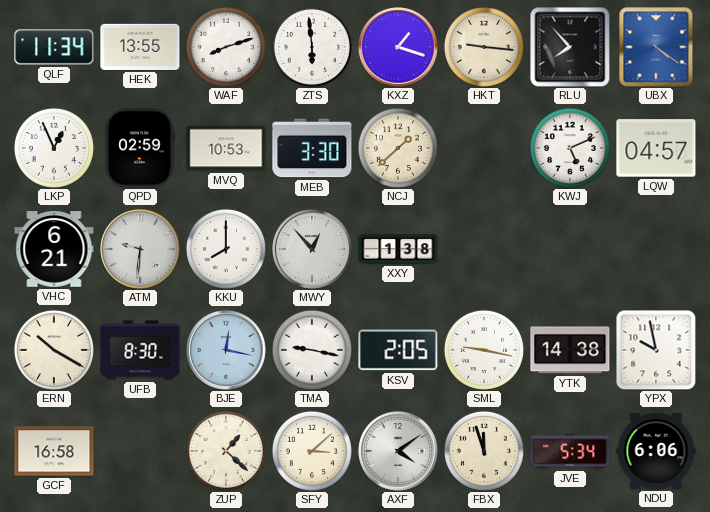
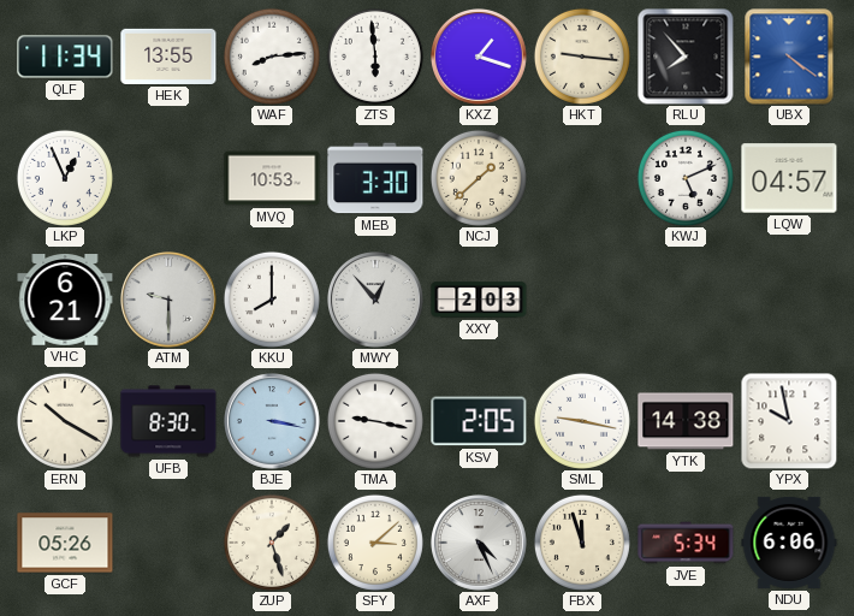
WAF: 8:12 -> 8:14
QPD: 02:59 -> none
ATM: 9:31 -> 9:30
XXY: 1:38 -> 2:03
BJE: 12:17 -> 3:17
GCF: 16:58 -> 05:26
ZUP: 1:22 -> 1:27
AXF: 4:09 -> 4:26
